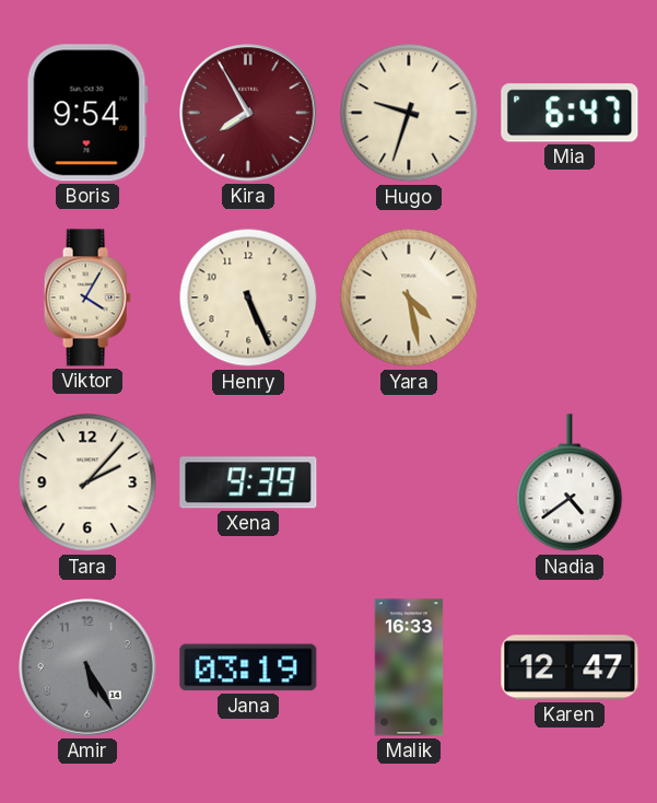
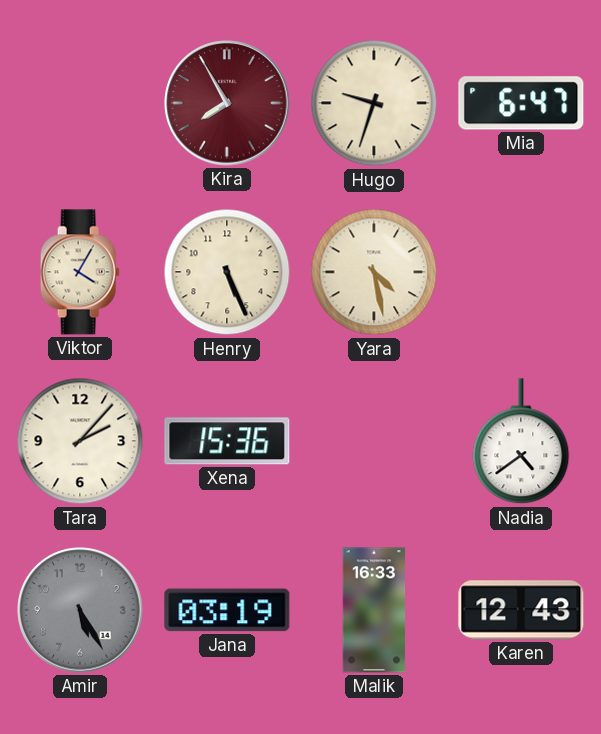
Boris: 9:54 -> none
Xena: 9:39 -> 15:36
Karen: 12:47 -> 12:43
